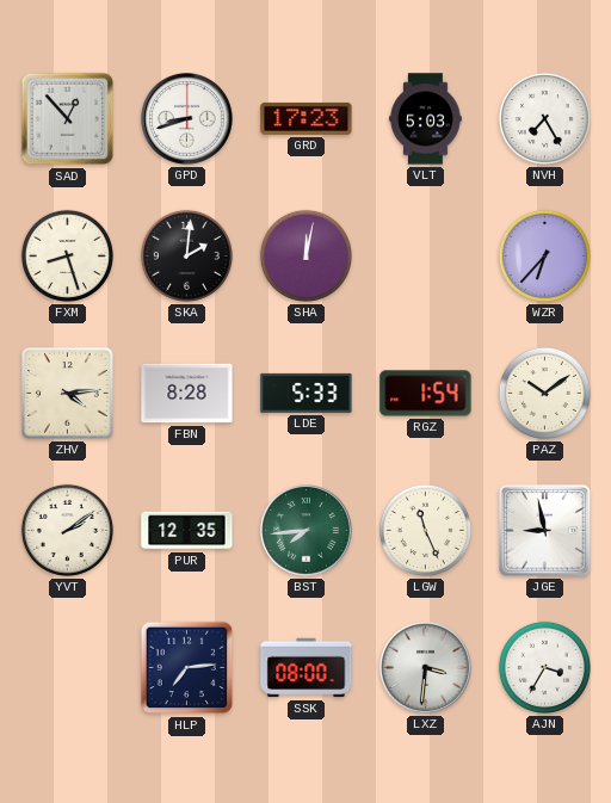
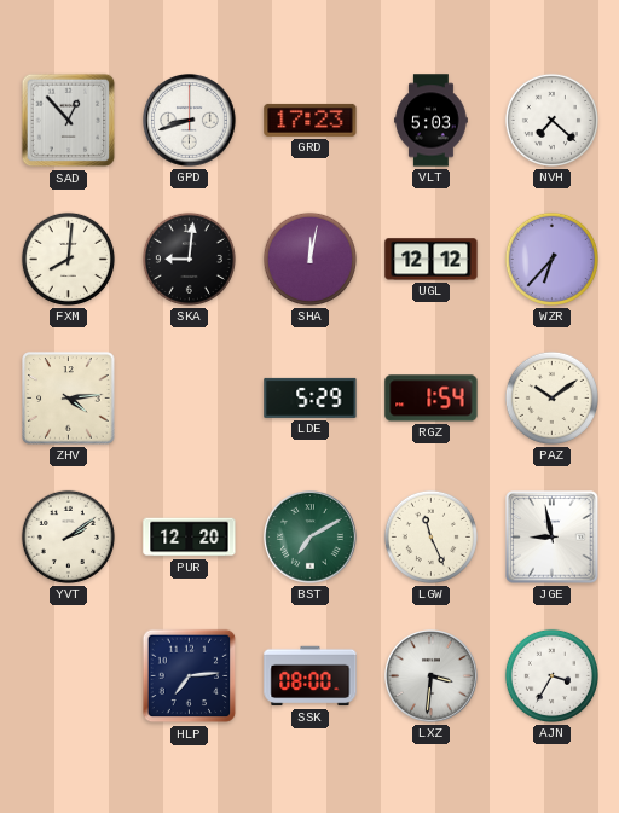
NVH: 7:25 -> 7:22
FXM: 8:27 -> 8:01
SKA: 2:01 -> 9:01
UGL: none -> 12:12
FBN: 8:28 -> none
LDE: 5:33 -> 5:29
PUR: 12:35 -> 12:20
BST: 7:44 -> 7:10
